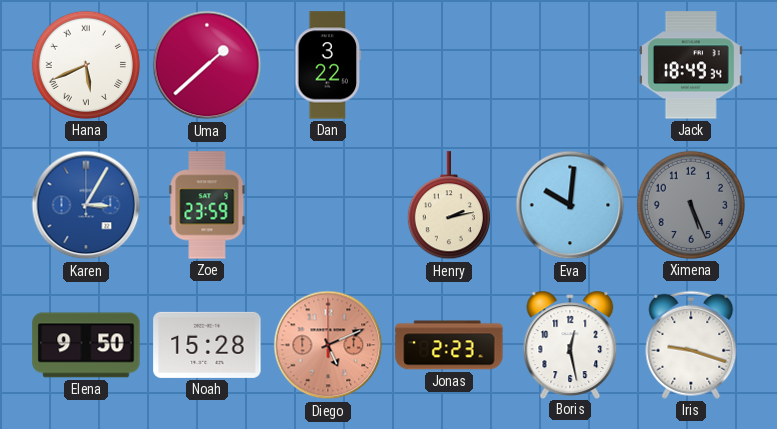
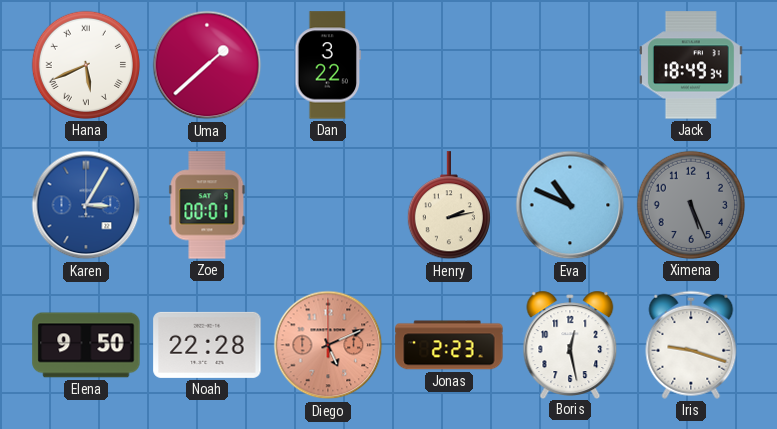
Zoe: 23:59 -> 00:01
Eva: 10:01 -> 10:49
Noah: 15:28 -> 22:28
